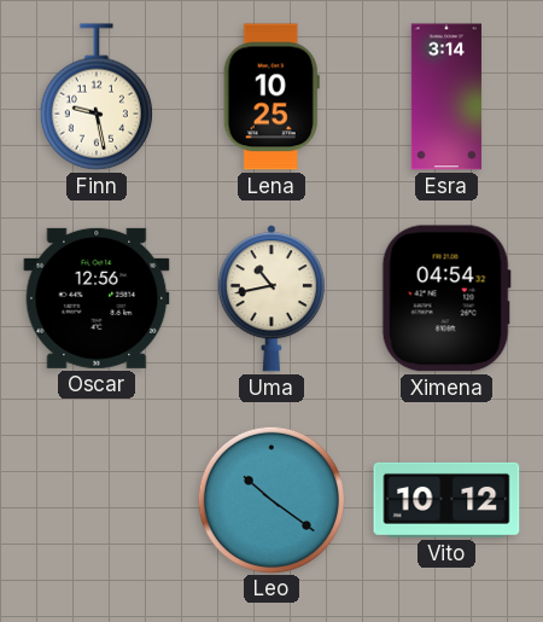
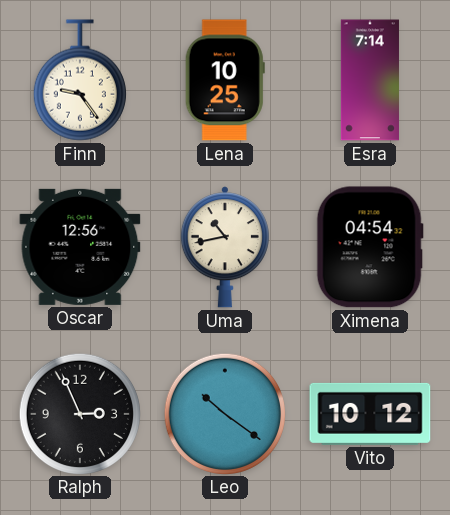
Finn: 9:28 -> 9:24
Esra: 3:14 -> 7:14
Ralph: none -> 2:56
